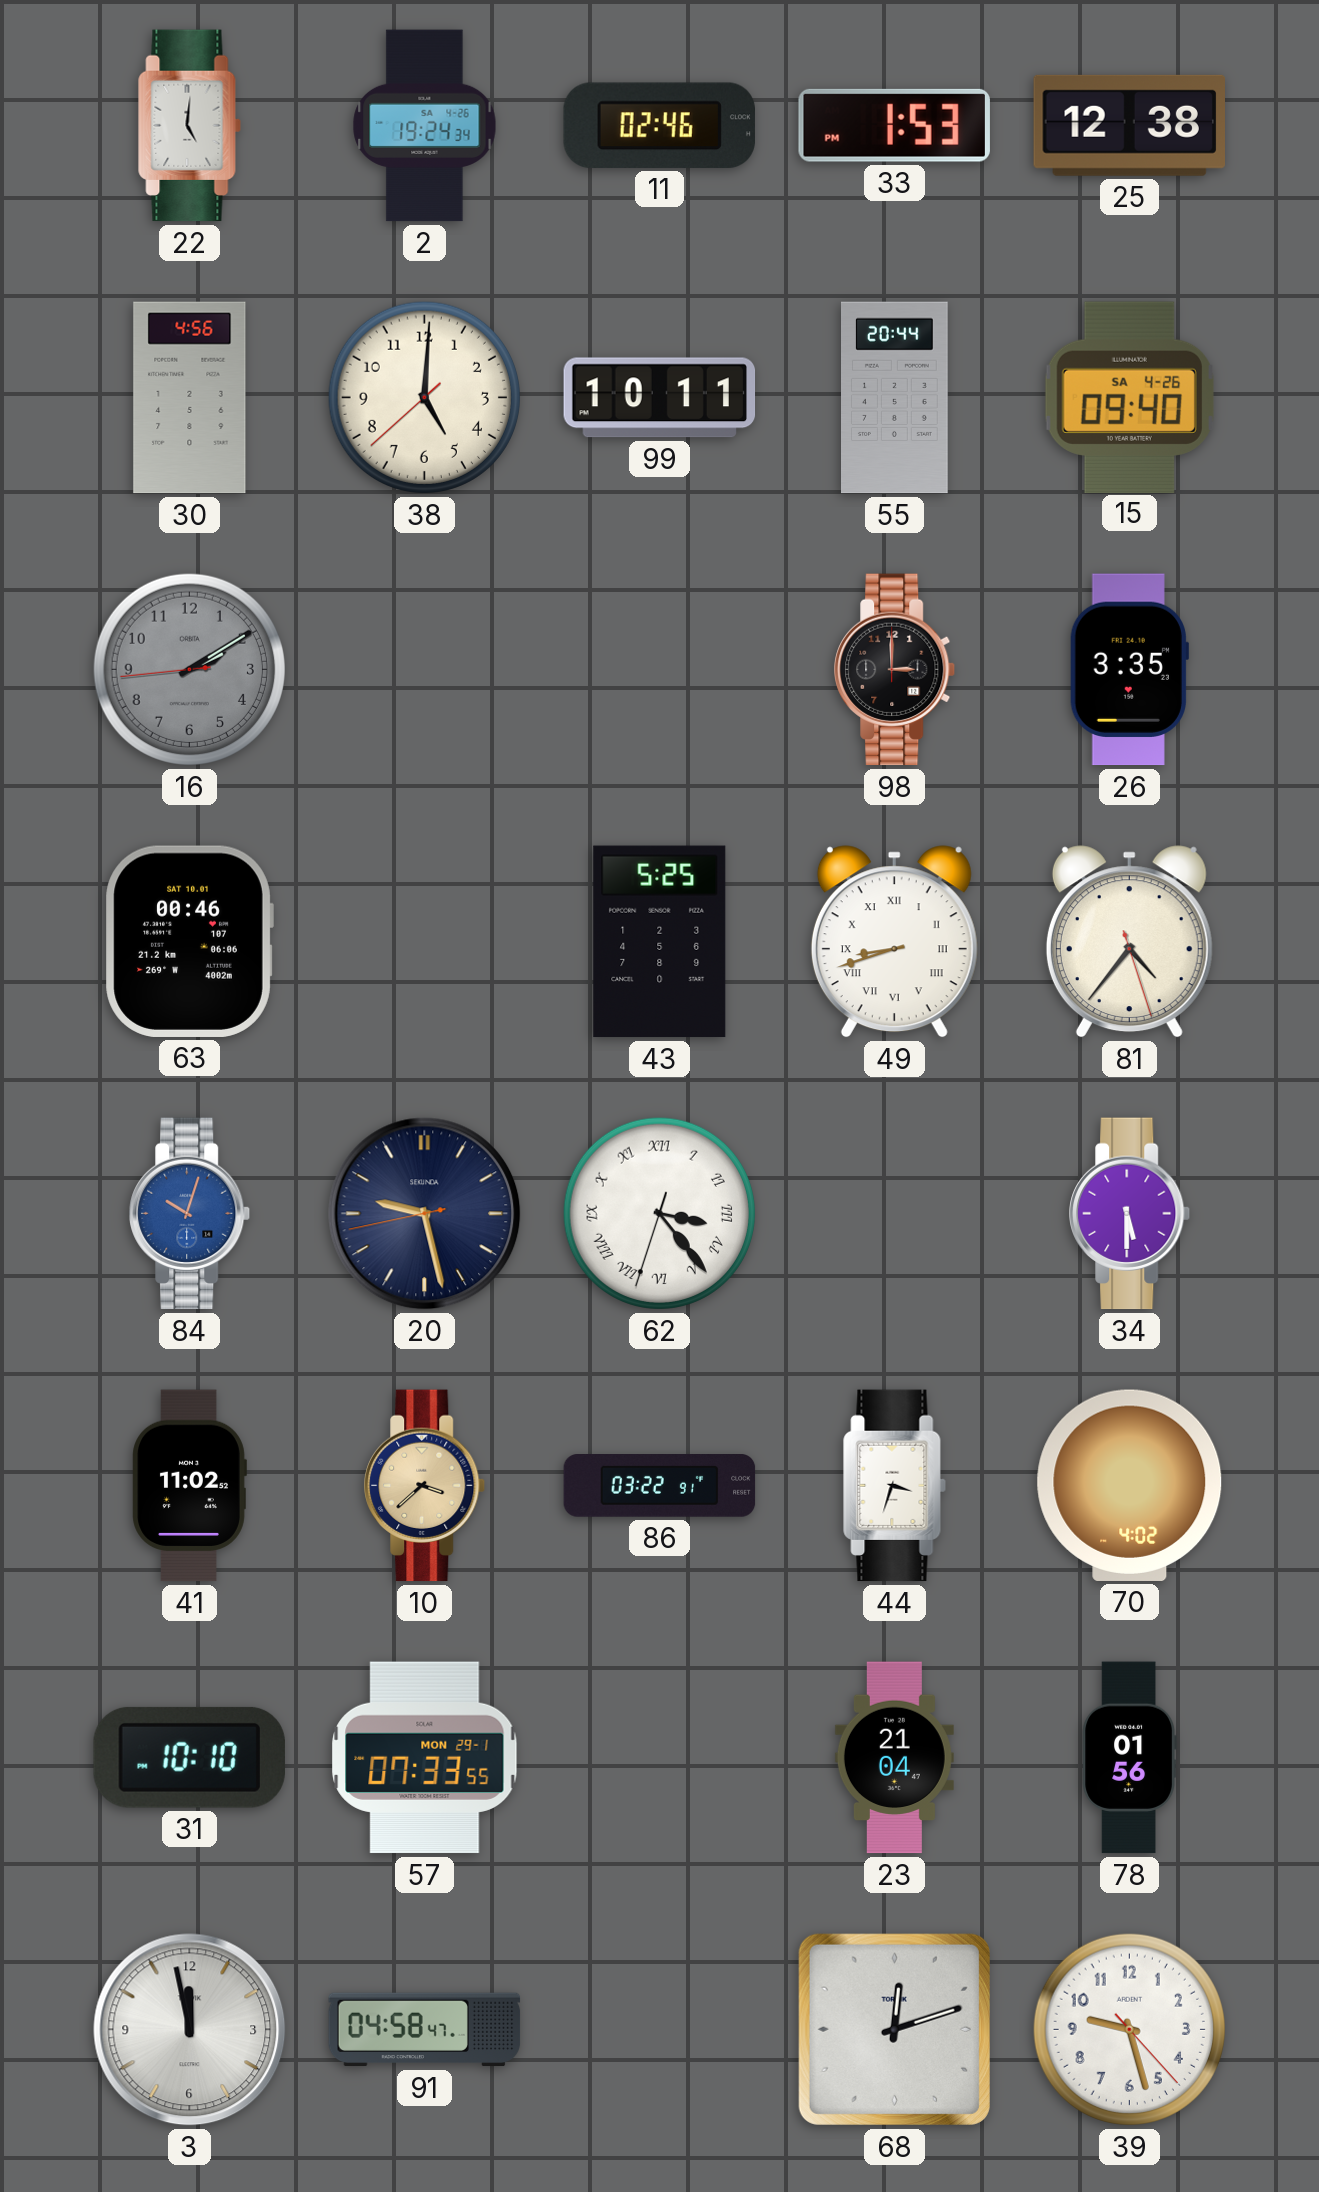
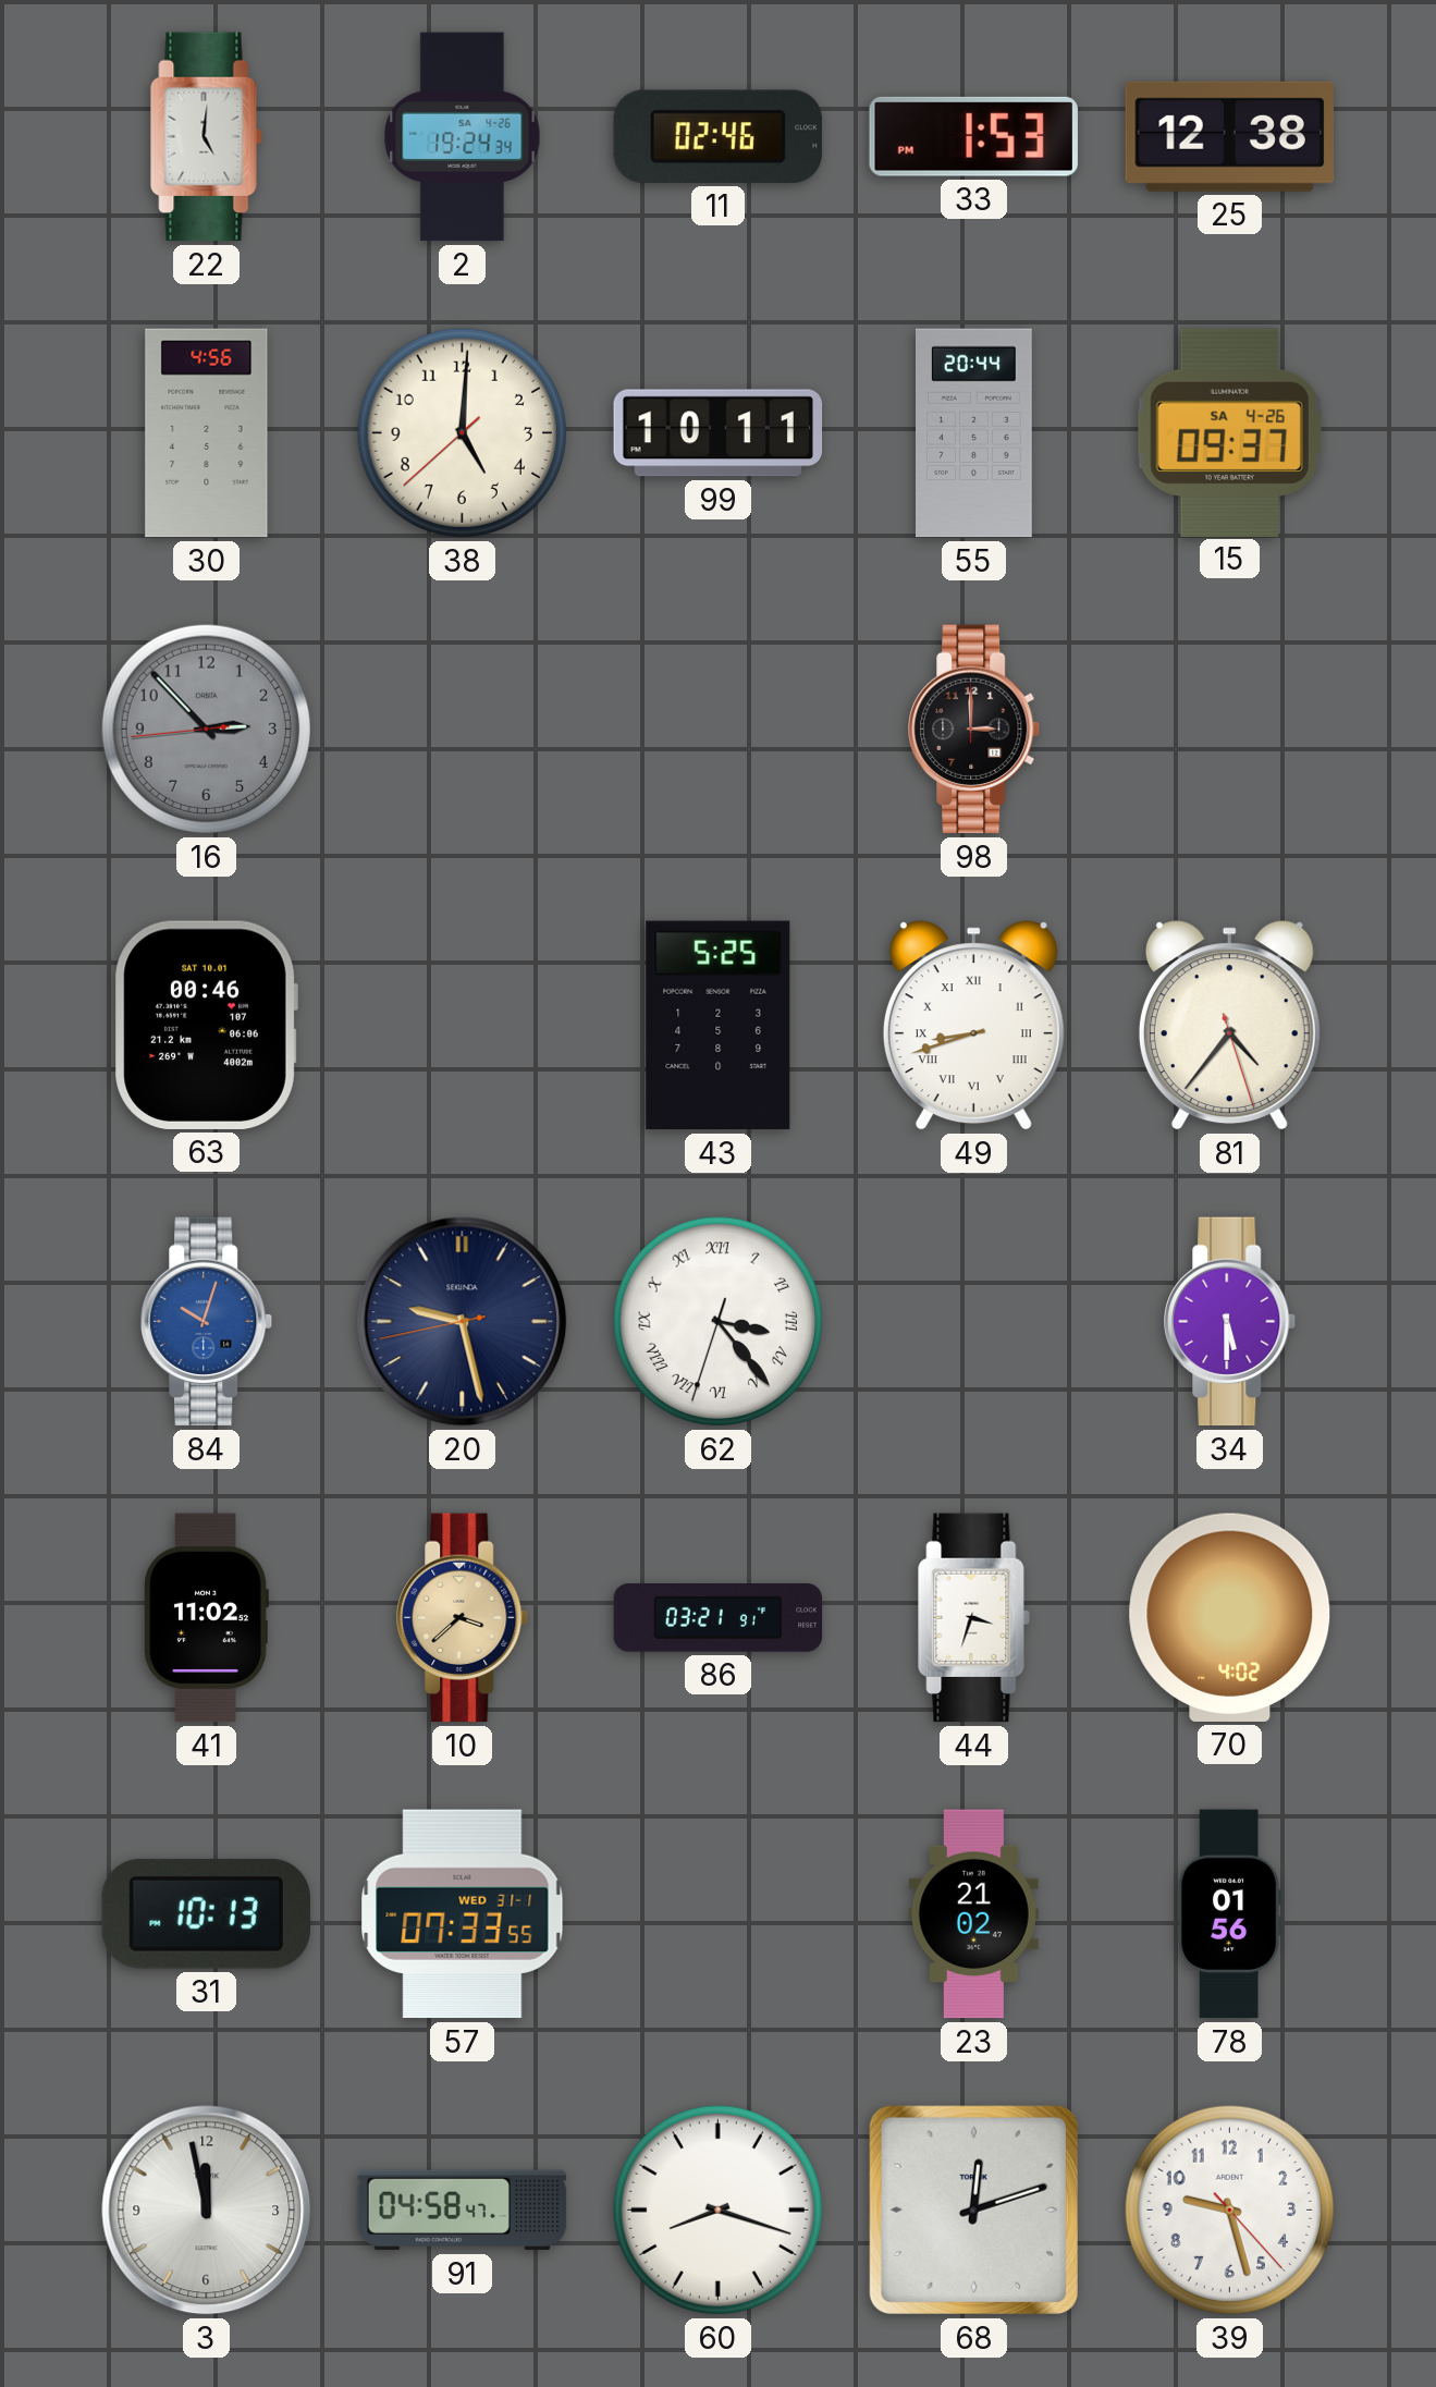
15: 09:40 -> 09:37
16: 2:09 -> 2:52
26: 3:35 -> none
86: 03:22 -> 03:21
31: 10:10 -> 10:13
57 date: MON 29-1 -> WED 31-1
23: 21:04 -> 21:02
60: none -> 8:18
